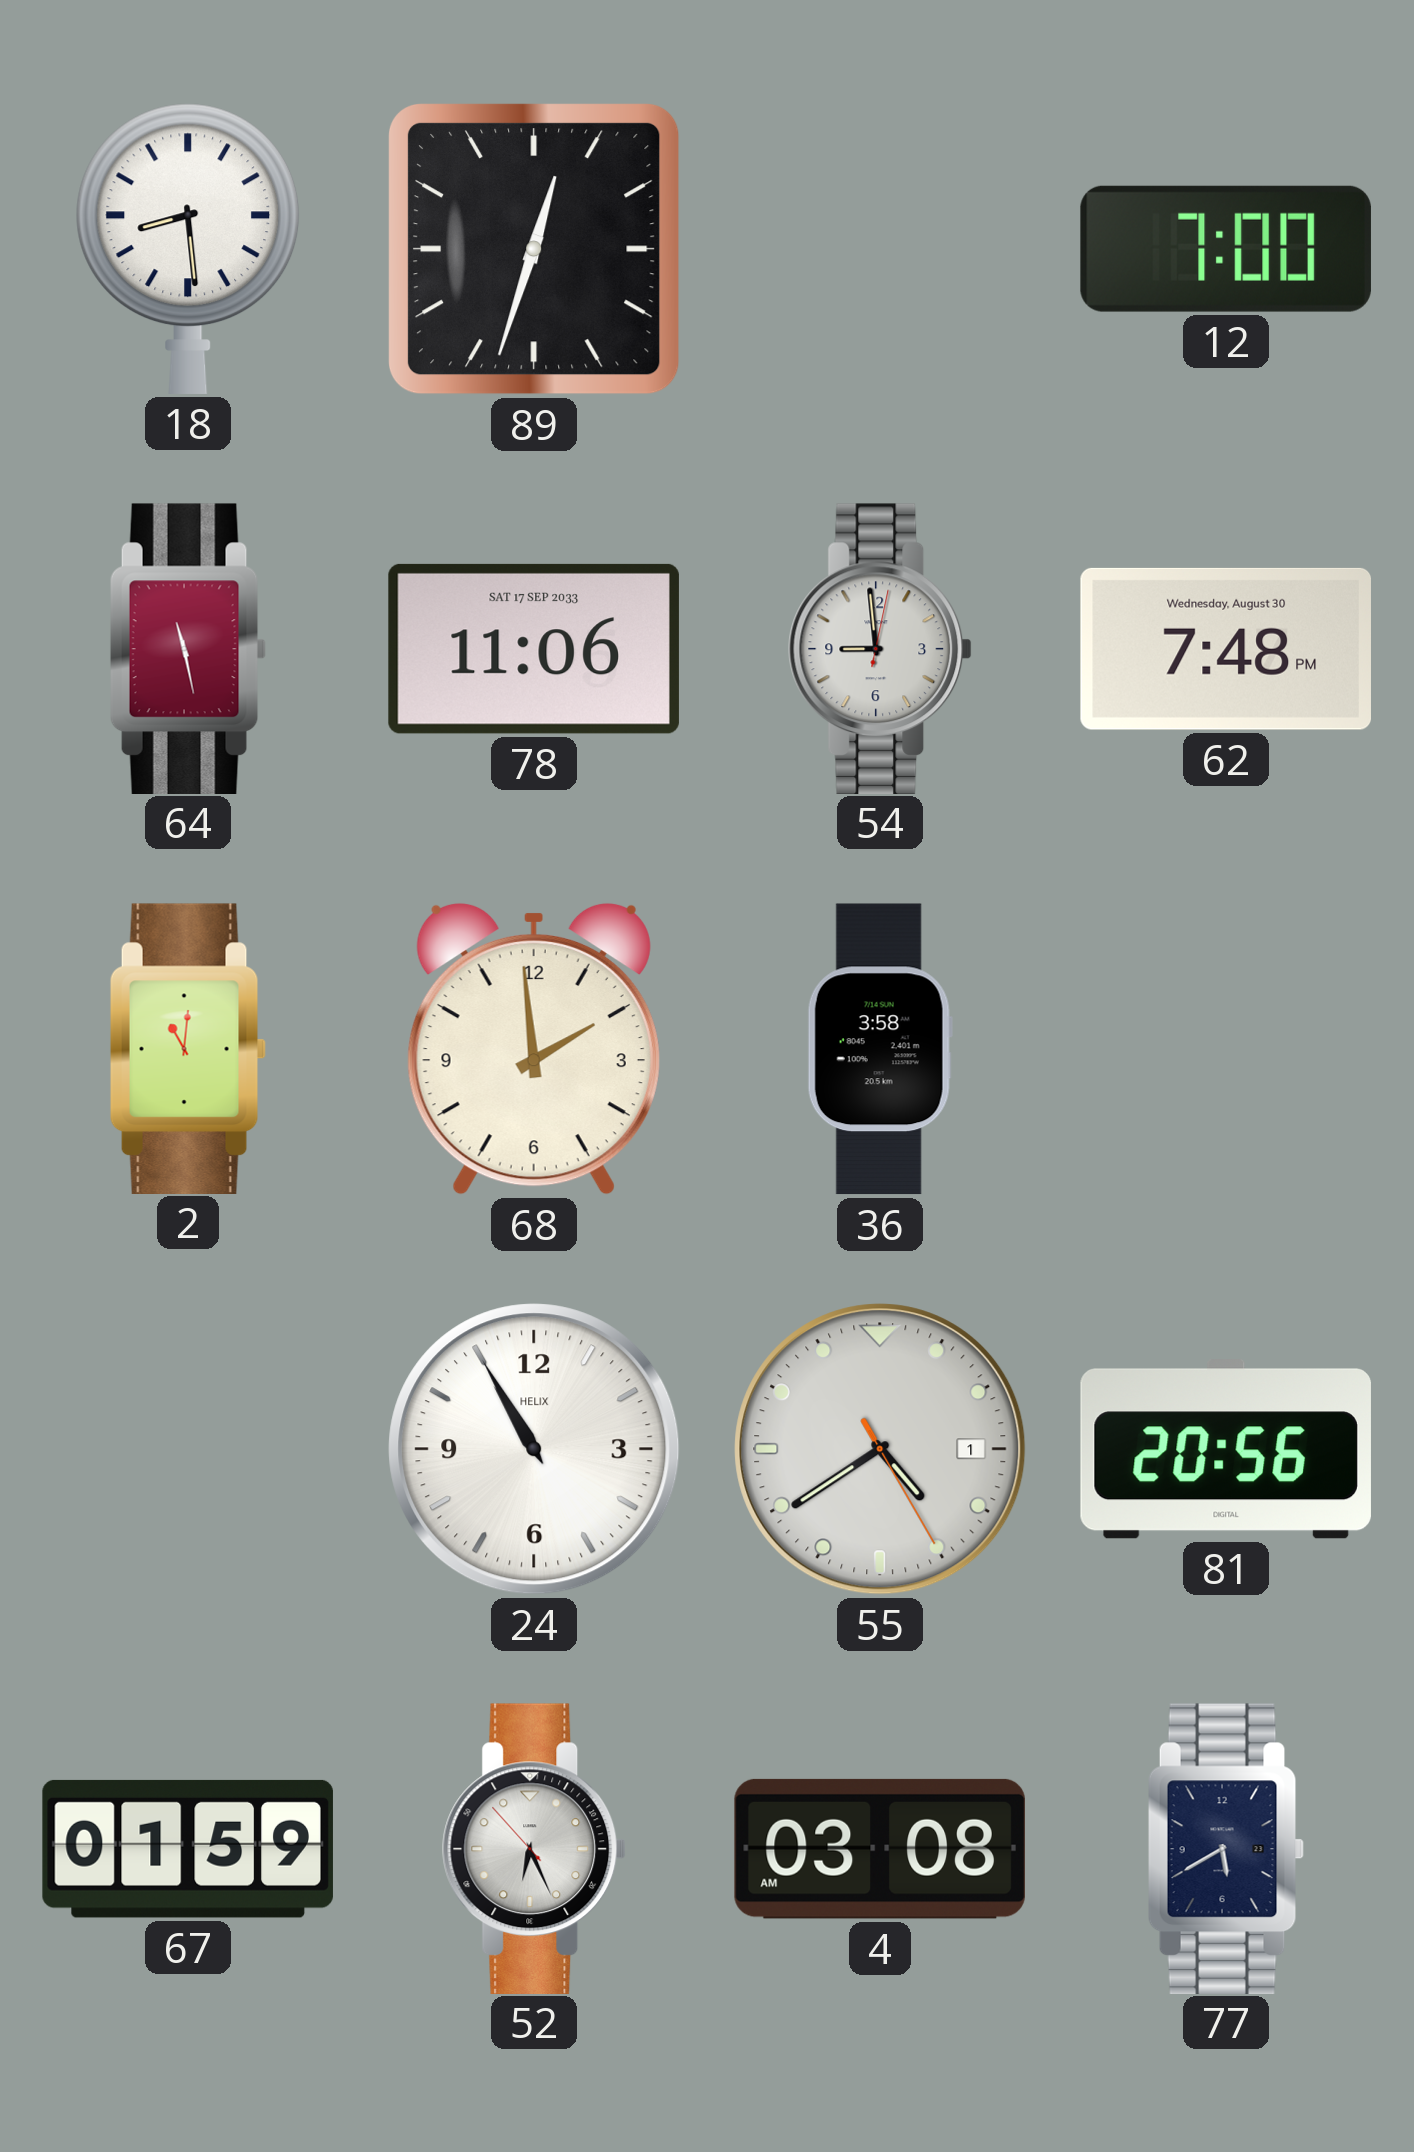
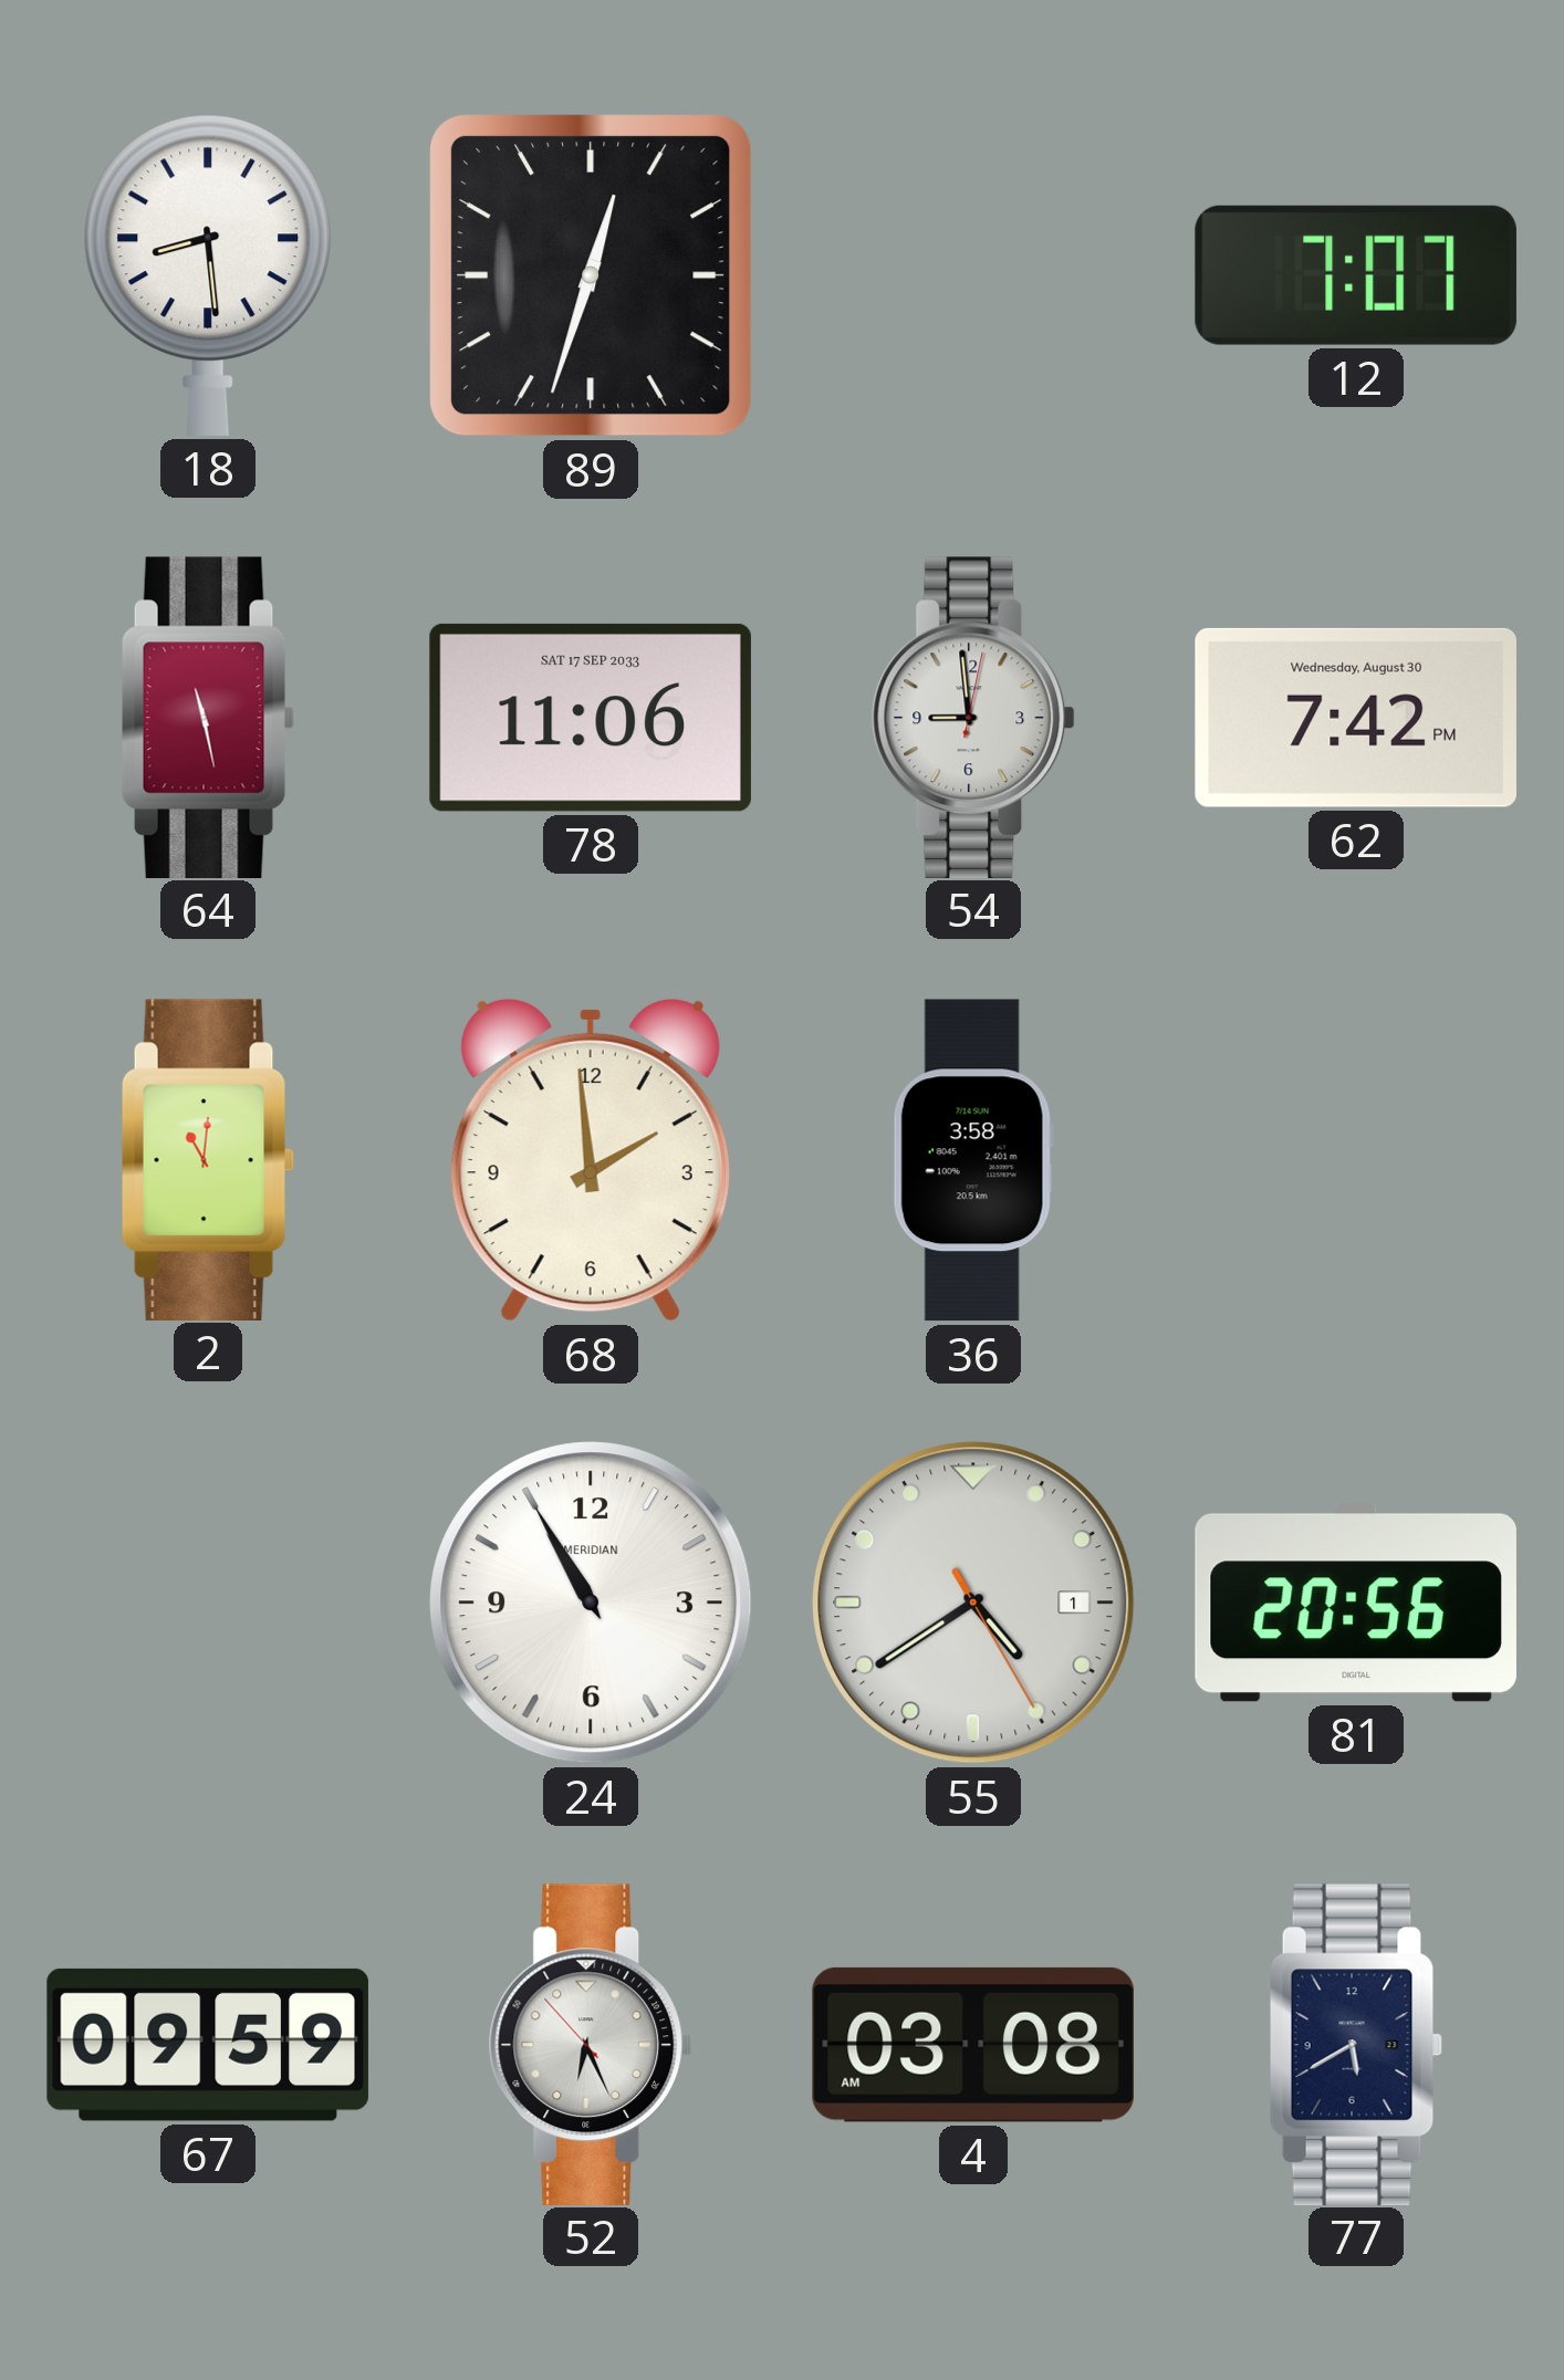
12: 7:00 -> 7:07
62: 7:48 -> 7:42
24 brand: HELIX -> MERIDIAN
67: 01:59 -> 09:59
